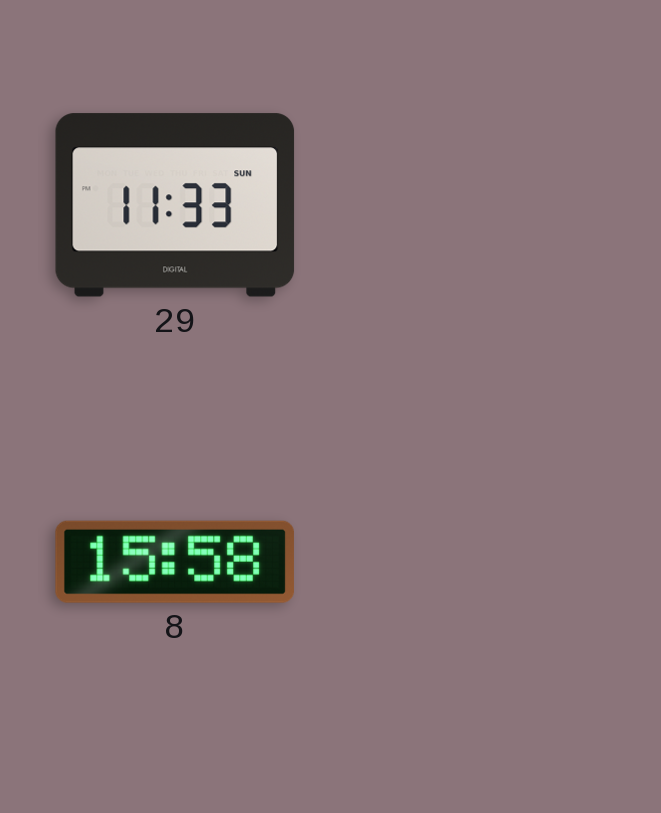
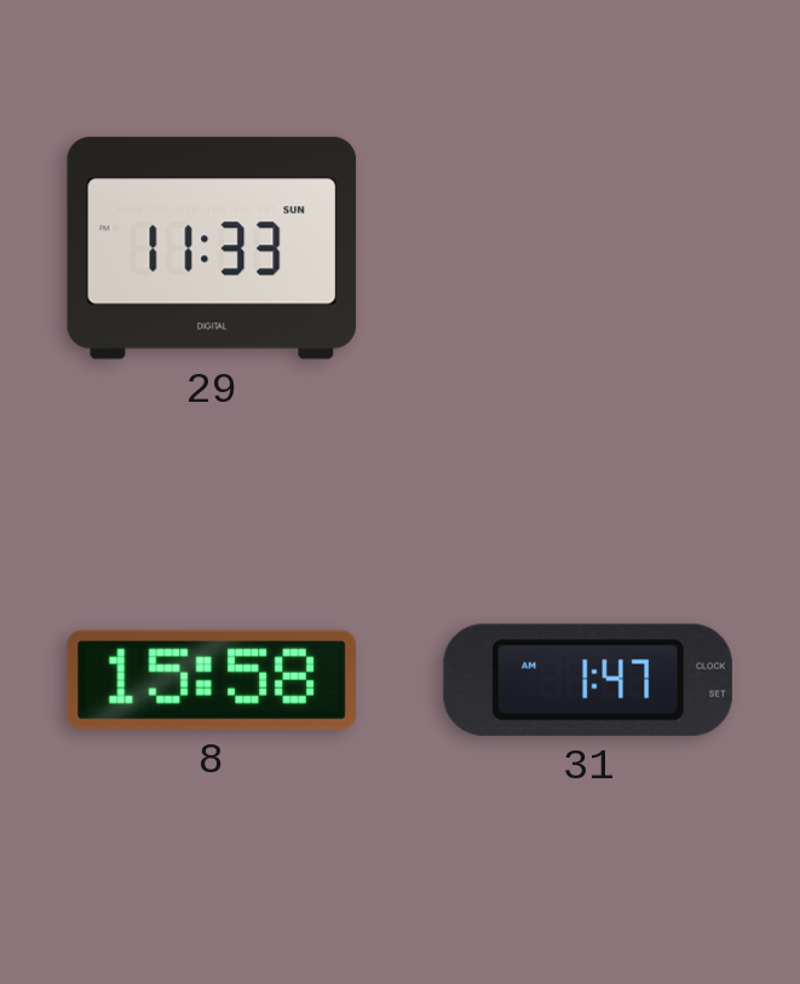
31: none -> 1:47
